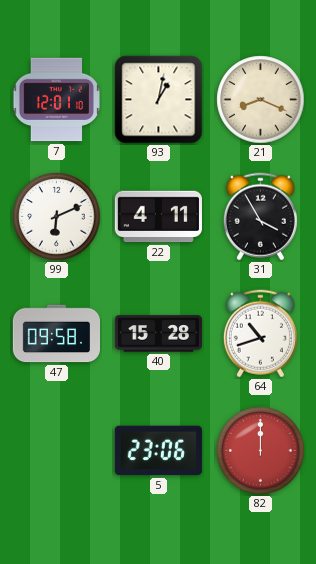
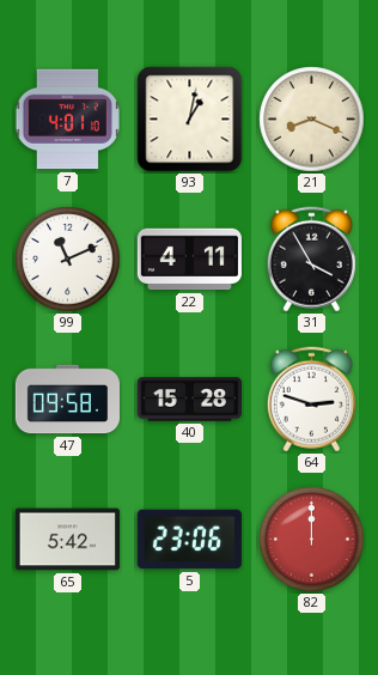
7: 12:01 -> 4:01
99: 6:11 -> 11:11
64: 10:42 -> 2:48
65: none -> 5:42
